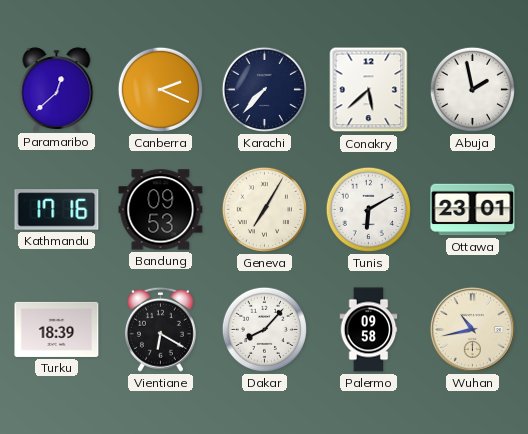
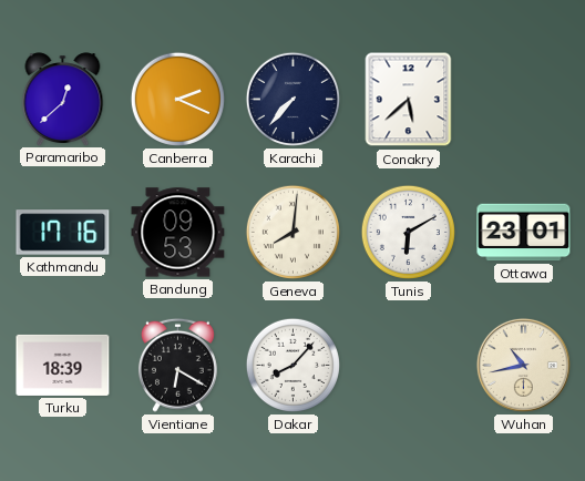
Abuja: 1:58 -> none
Geneva: 7:05 -> 8:01
Palermo: 09:58 -> none
